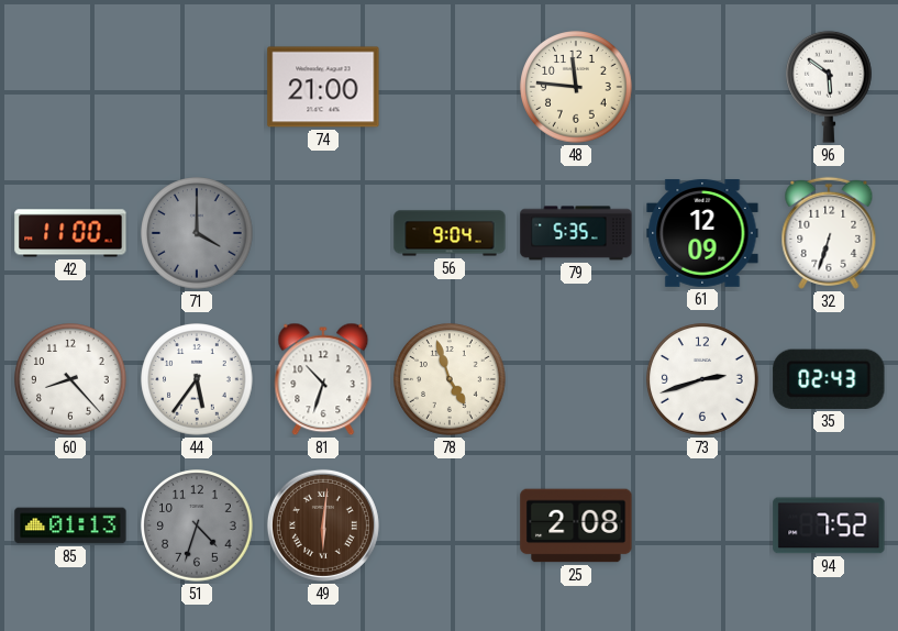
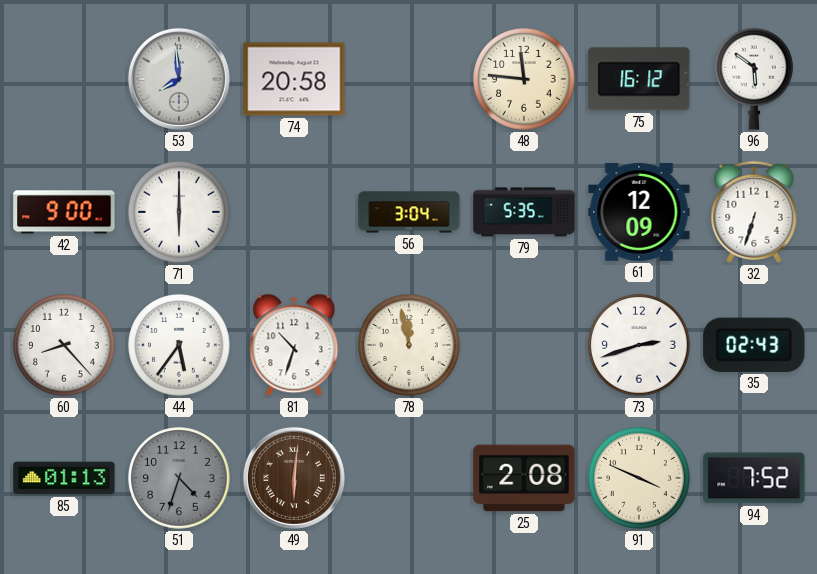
53: none -> 7:59
74: 21:00 -> 20:58
75: none -> 16:12
42: 11:00 -> 9:00
71: 4:00 -> 6:00
71 dial: grey -> white
56: 9:04 -> 3:04
78: 4:57 -> 11:58
91: none -> 3:49
